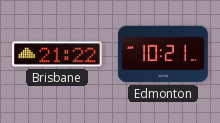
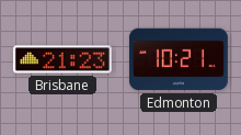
Brisbane: 21:22 -> 21:23
